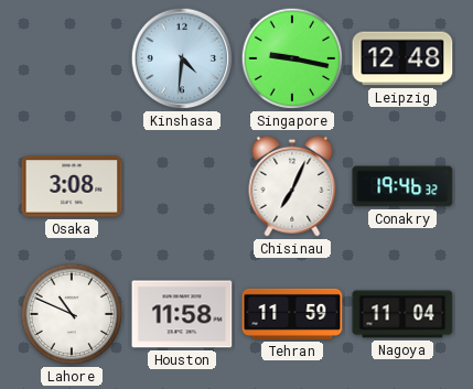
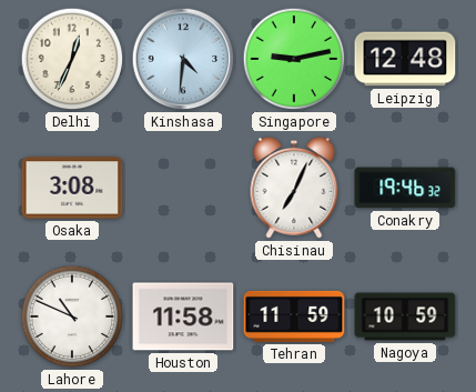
Delhi: none -> 12:34
Singapore: 9:17 -> 9:13
Nagoya: 11:04 -> 10:59
